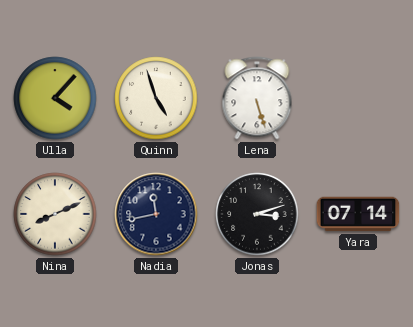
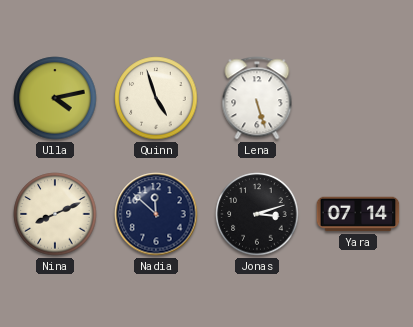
Ulla: 4:07 -> 4:13
Nadia: 11:43 -> 11:52
